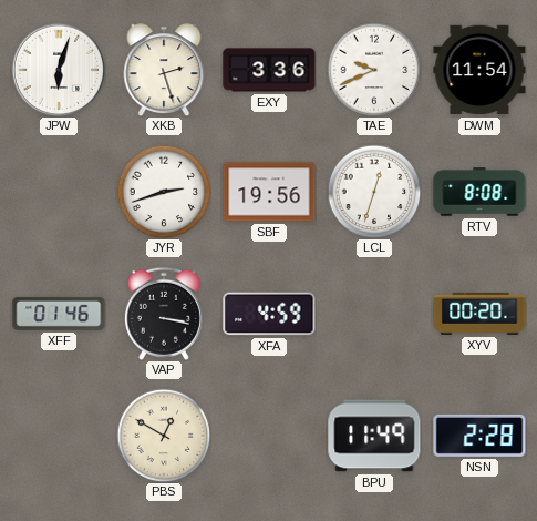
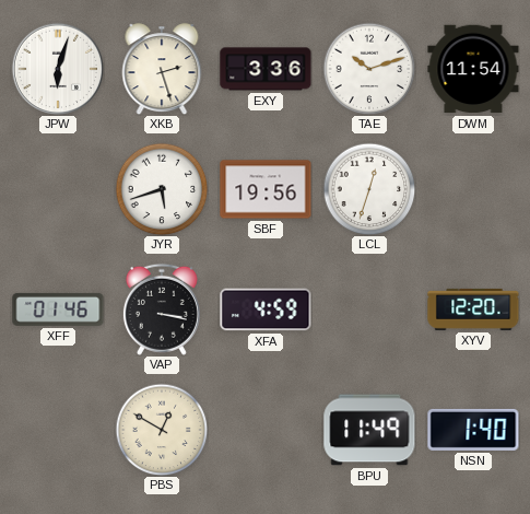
TAE: 9:41 -> 10:12
JYR: 2:42 -> 5:42
RTV: 8:08 -> none
XYV: 00:20 -> 12:20
NSN: 2:28 -> 1:40
